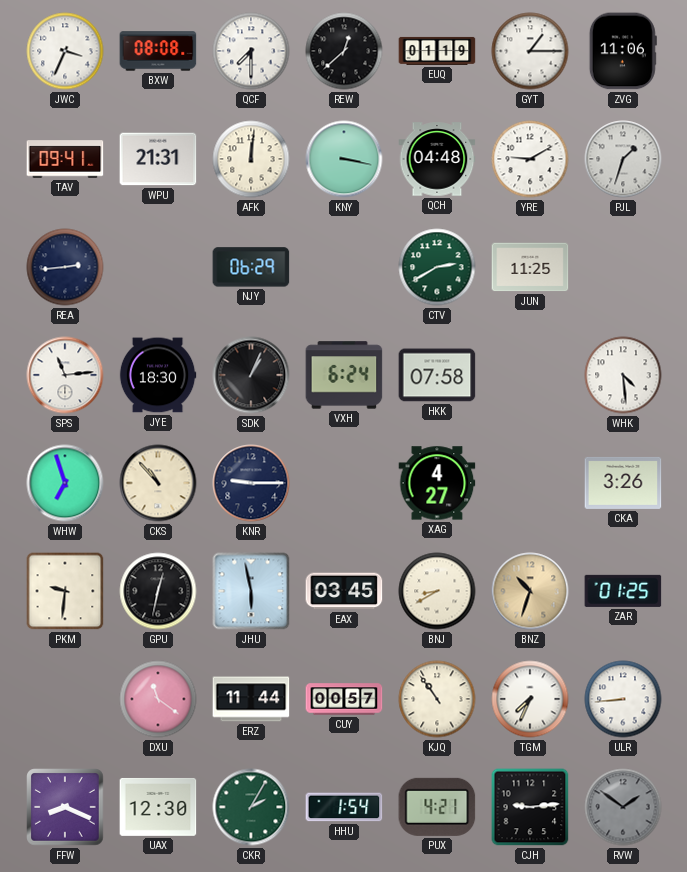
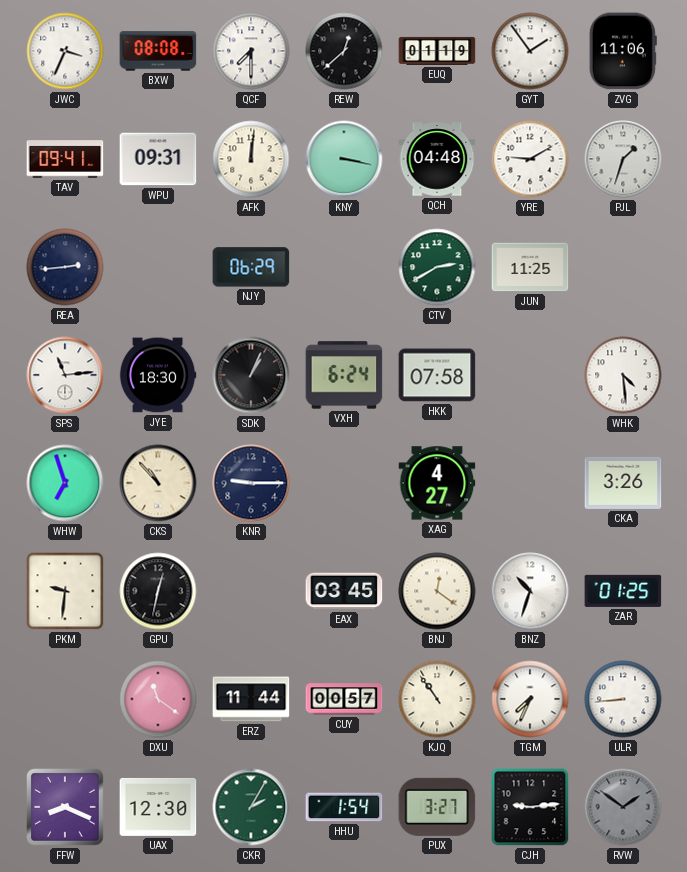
GYT: 1:15 -> 1:54
WPU: 21:31 -> 09:31
JHU: 5:58 -> none
BNJ: 8:40 -> 12:21
BNZ dial: champagne -> white
PUX: 4:21 -> 3:27
